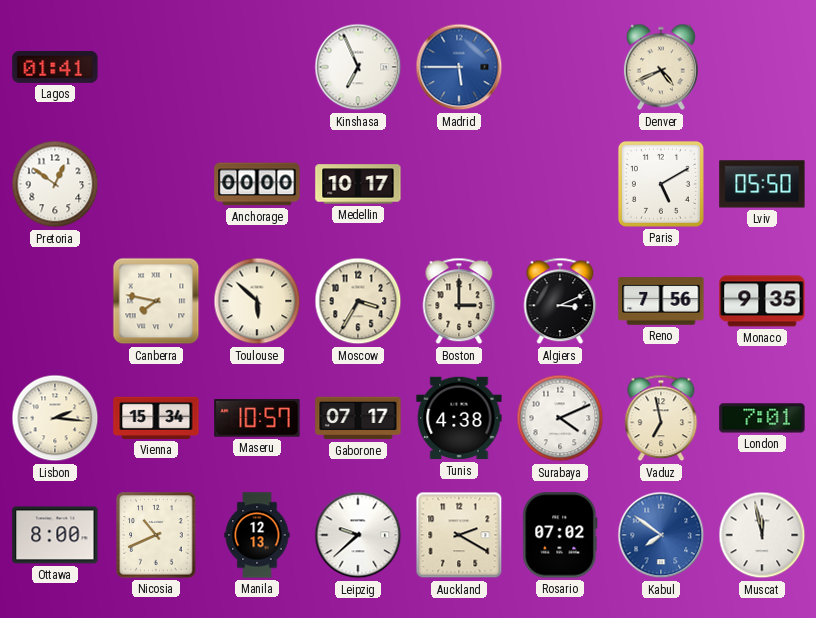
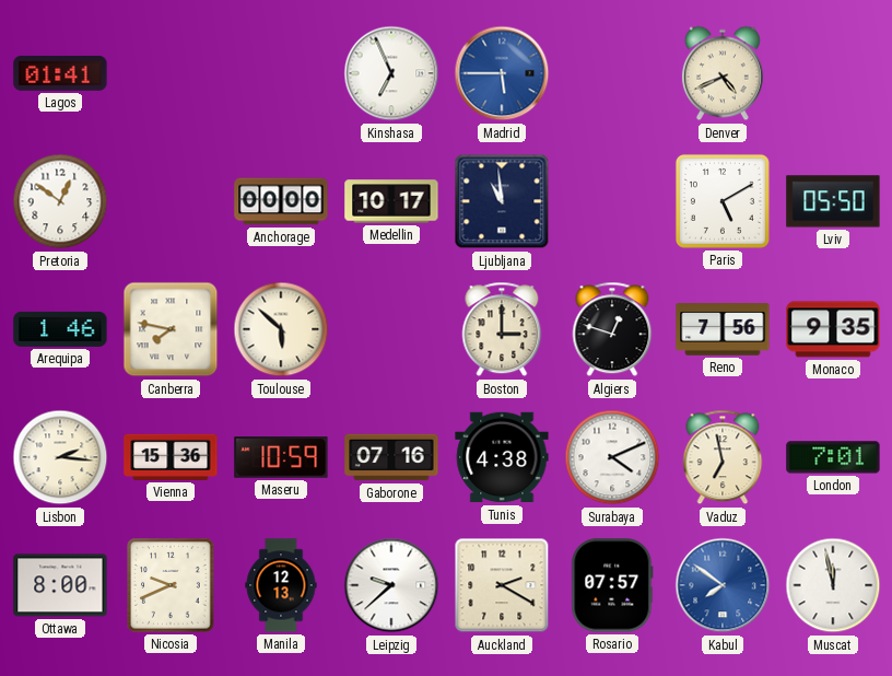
Ljubljana: none -> 10:59
Arequipa: none -> 1:46
Moscow: 3:35 -> none
Algiers: 3:11 -> 12:48
Vienna: 15:34 -> 15:36
Maseru: 10:57 -> 10:59
Gaborone: 07:17 -> 07:16
Nicosia: 10:41 -> 9:41
Rosario: 07:02 -> 07:57
